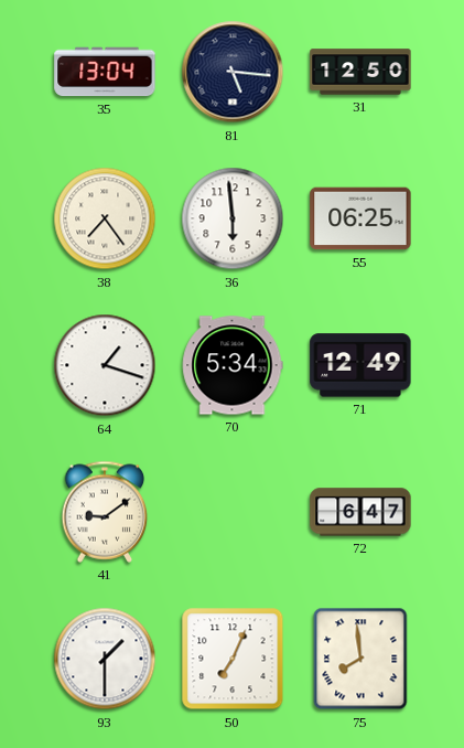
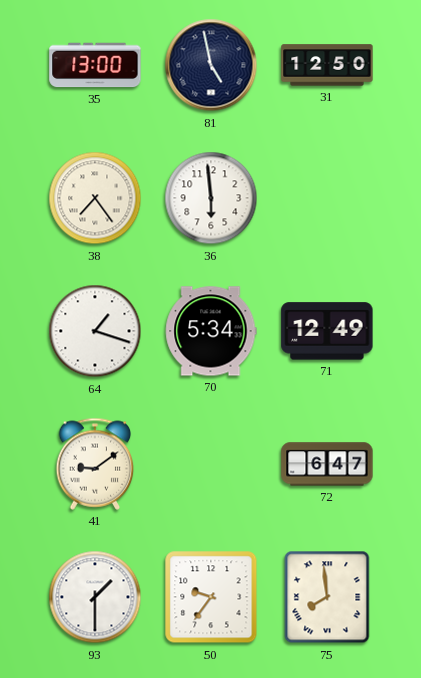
35: 13:04 -> 13:00
81: 5:16 -> 4:58
55: 06:25 -> none
50: 7:04 -> 9:36
